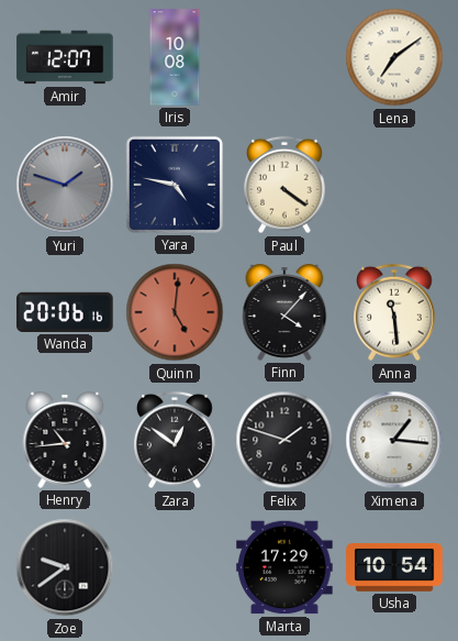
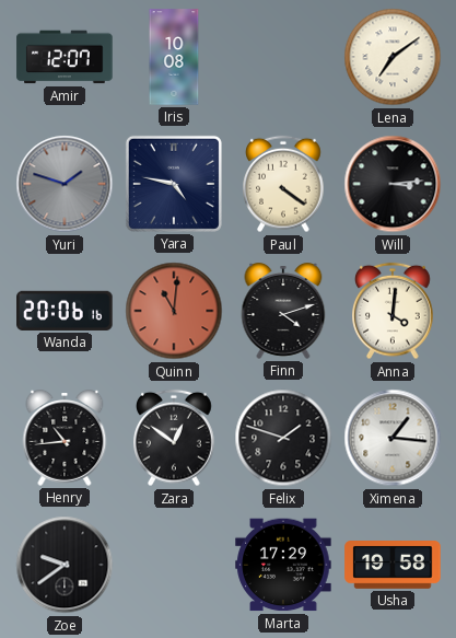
Will: none -> 3:14
Quinn: 5:01 -> 11:01
Finn: 4:07 -> 4:12
Anna: 11:29 -> 4:01
Usha: 10:54 -> 19:58
